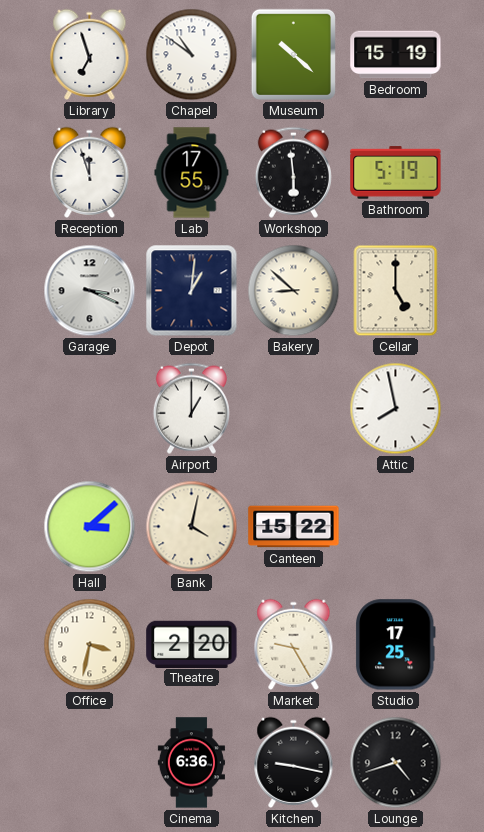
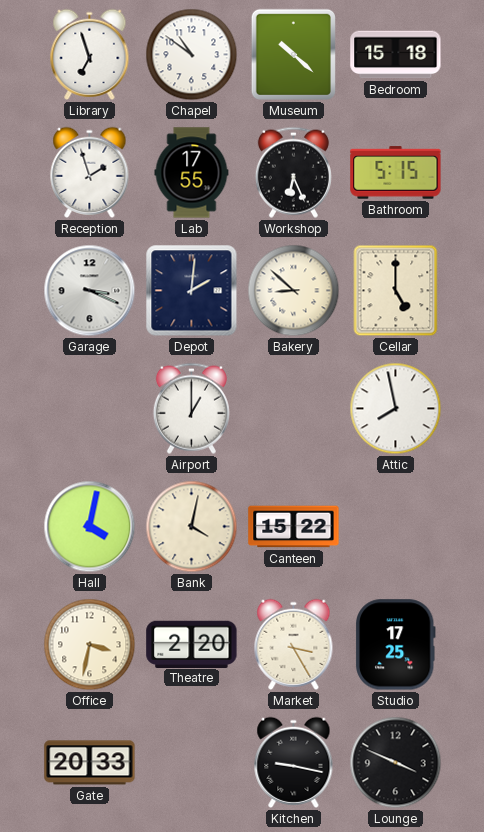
Bedroom: 15:19 -> 15:18
Reception: 11:57 -> 1:57
Workshop: 5:59 -> 6:26
Bathroom: 5:19 -> 5:15
Depot: 1:01 -> 2:01
Hall: 3:08 -> 4:02
Market: 9:25 -> 3:25
Gate: none -> 20:33
Cinema: 6:36 -> none
Lounge: 4:42 -> 3:49
